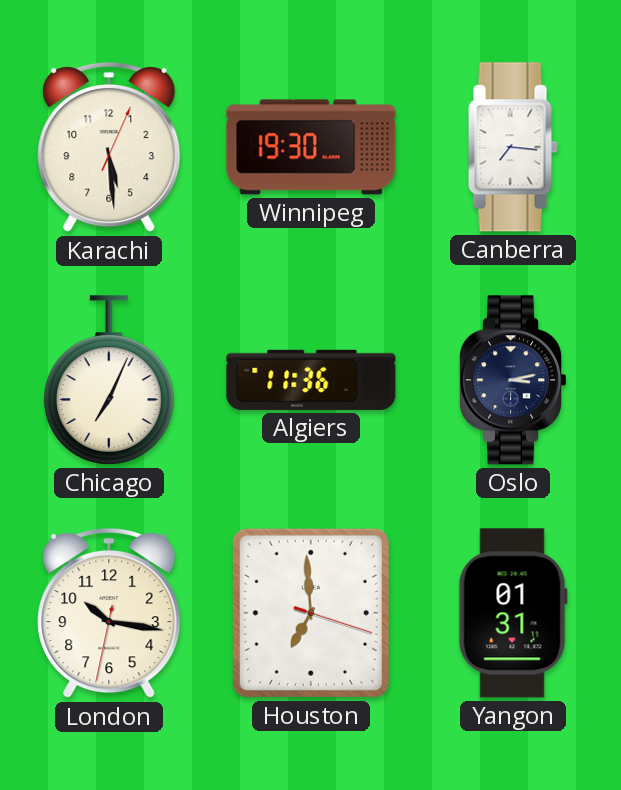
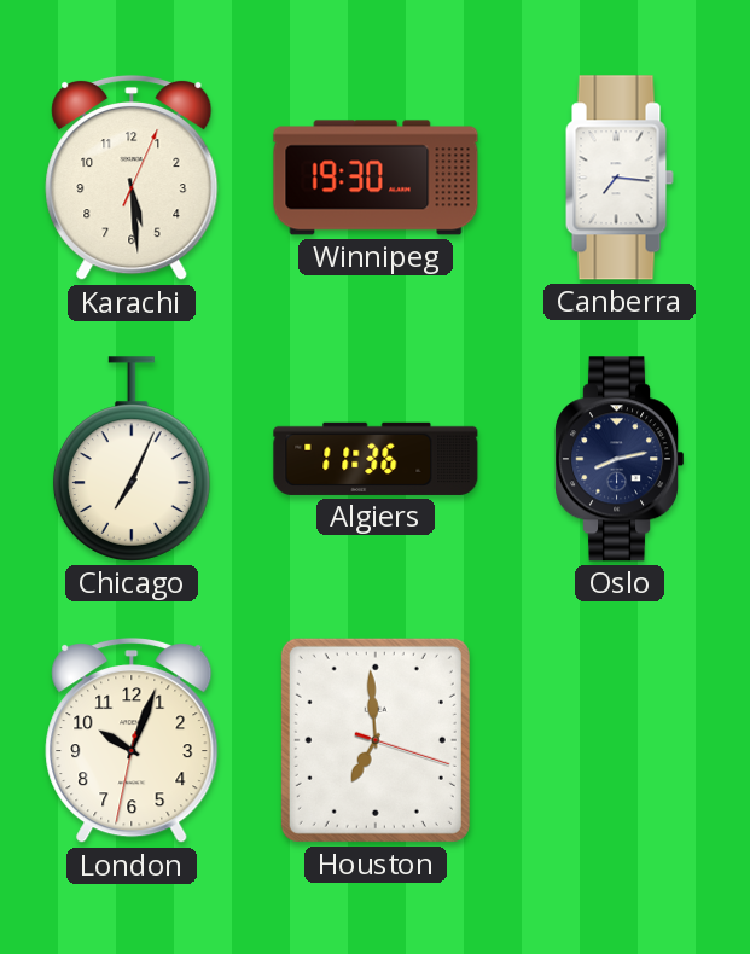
Oslo: 3:13 -> 8:13
London: 10:16 -> 10:03
Yangon: 01:31 -> none
